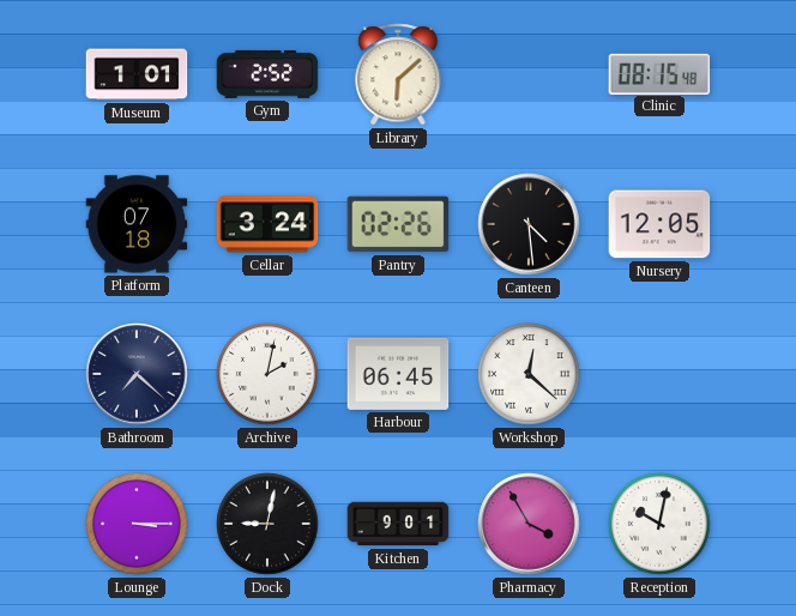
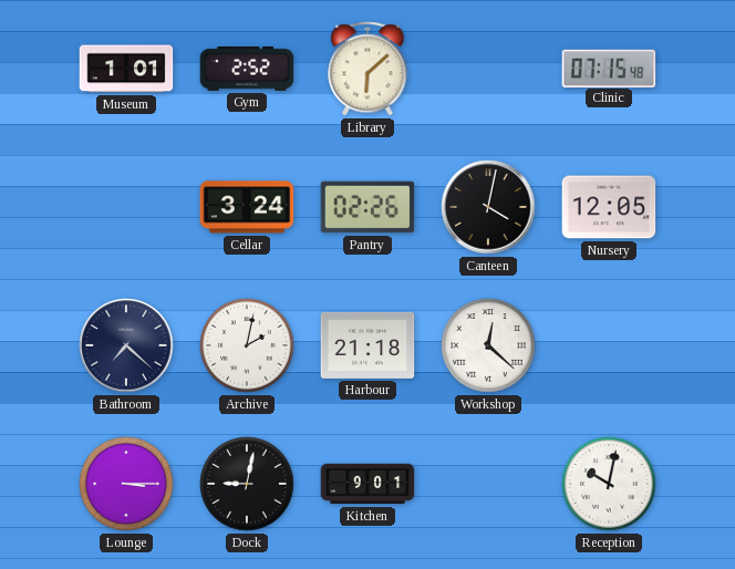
Clinic: 08:15 -> 07:15
Platform: 07:18 -> none
Canteen: 4:29 -> 4:02
Harbour: 06:45 -> 21:18
Pharmacy: 3:55 -> none
